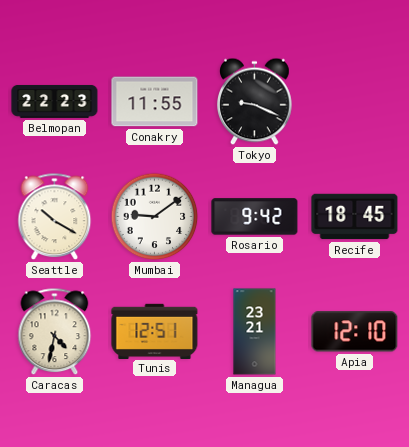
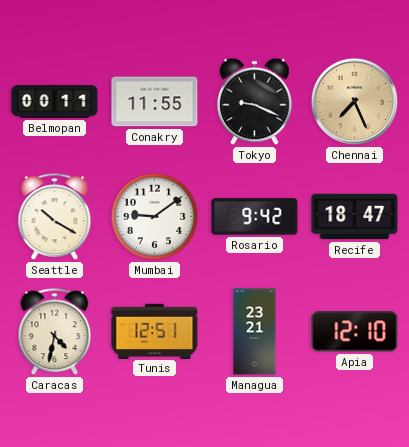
Belmopan: 22:23 -> 00:11
Chennai: none -> 7:26
Recife: 18:45 -> 18:47
